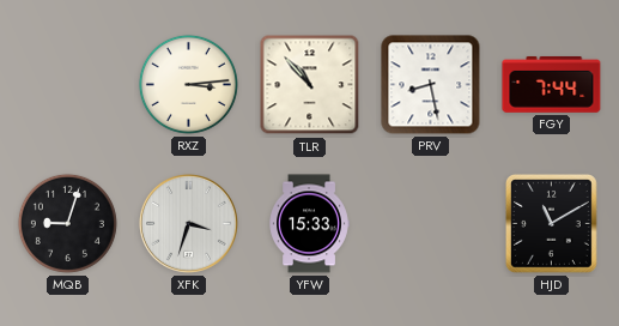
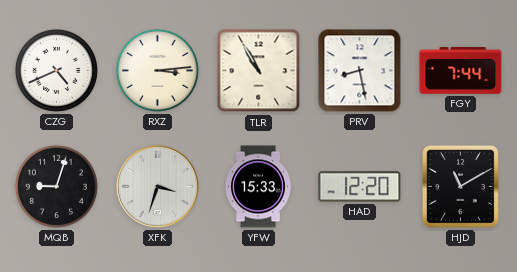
CZG: none -> 4:41
TLR: 10:53 -> 10:55
HAD: none -> 12:20
